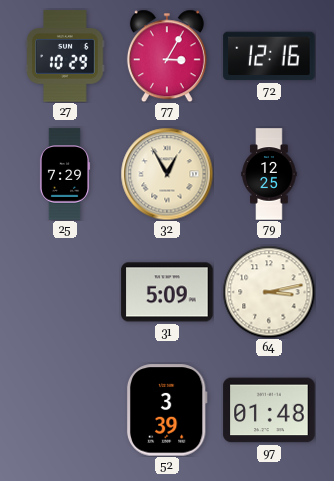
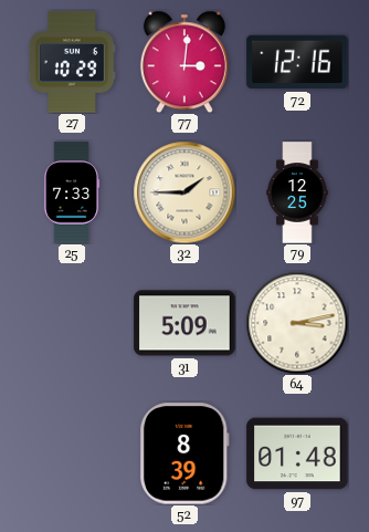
77: 3:05 -> 3:01
25: 7:29 -> 7:33
32: 12:55 -> 1:45
52: 3:39 -> 8:39
